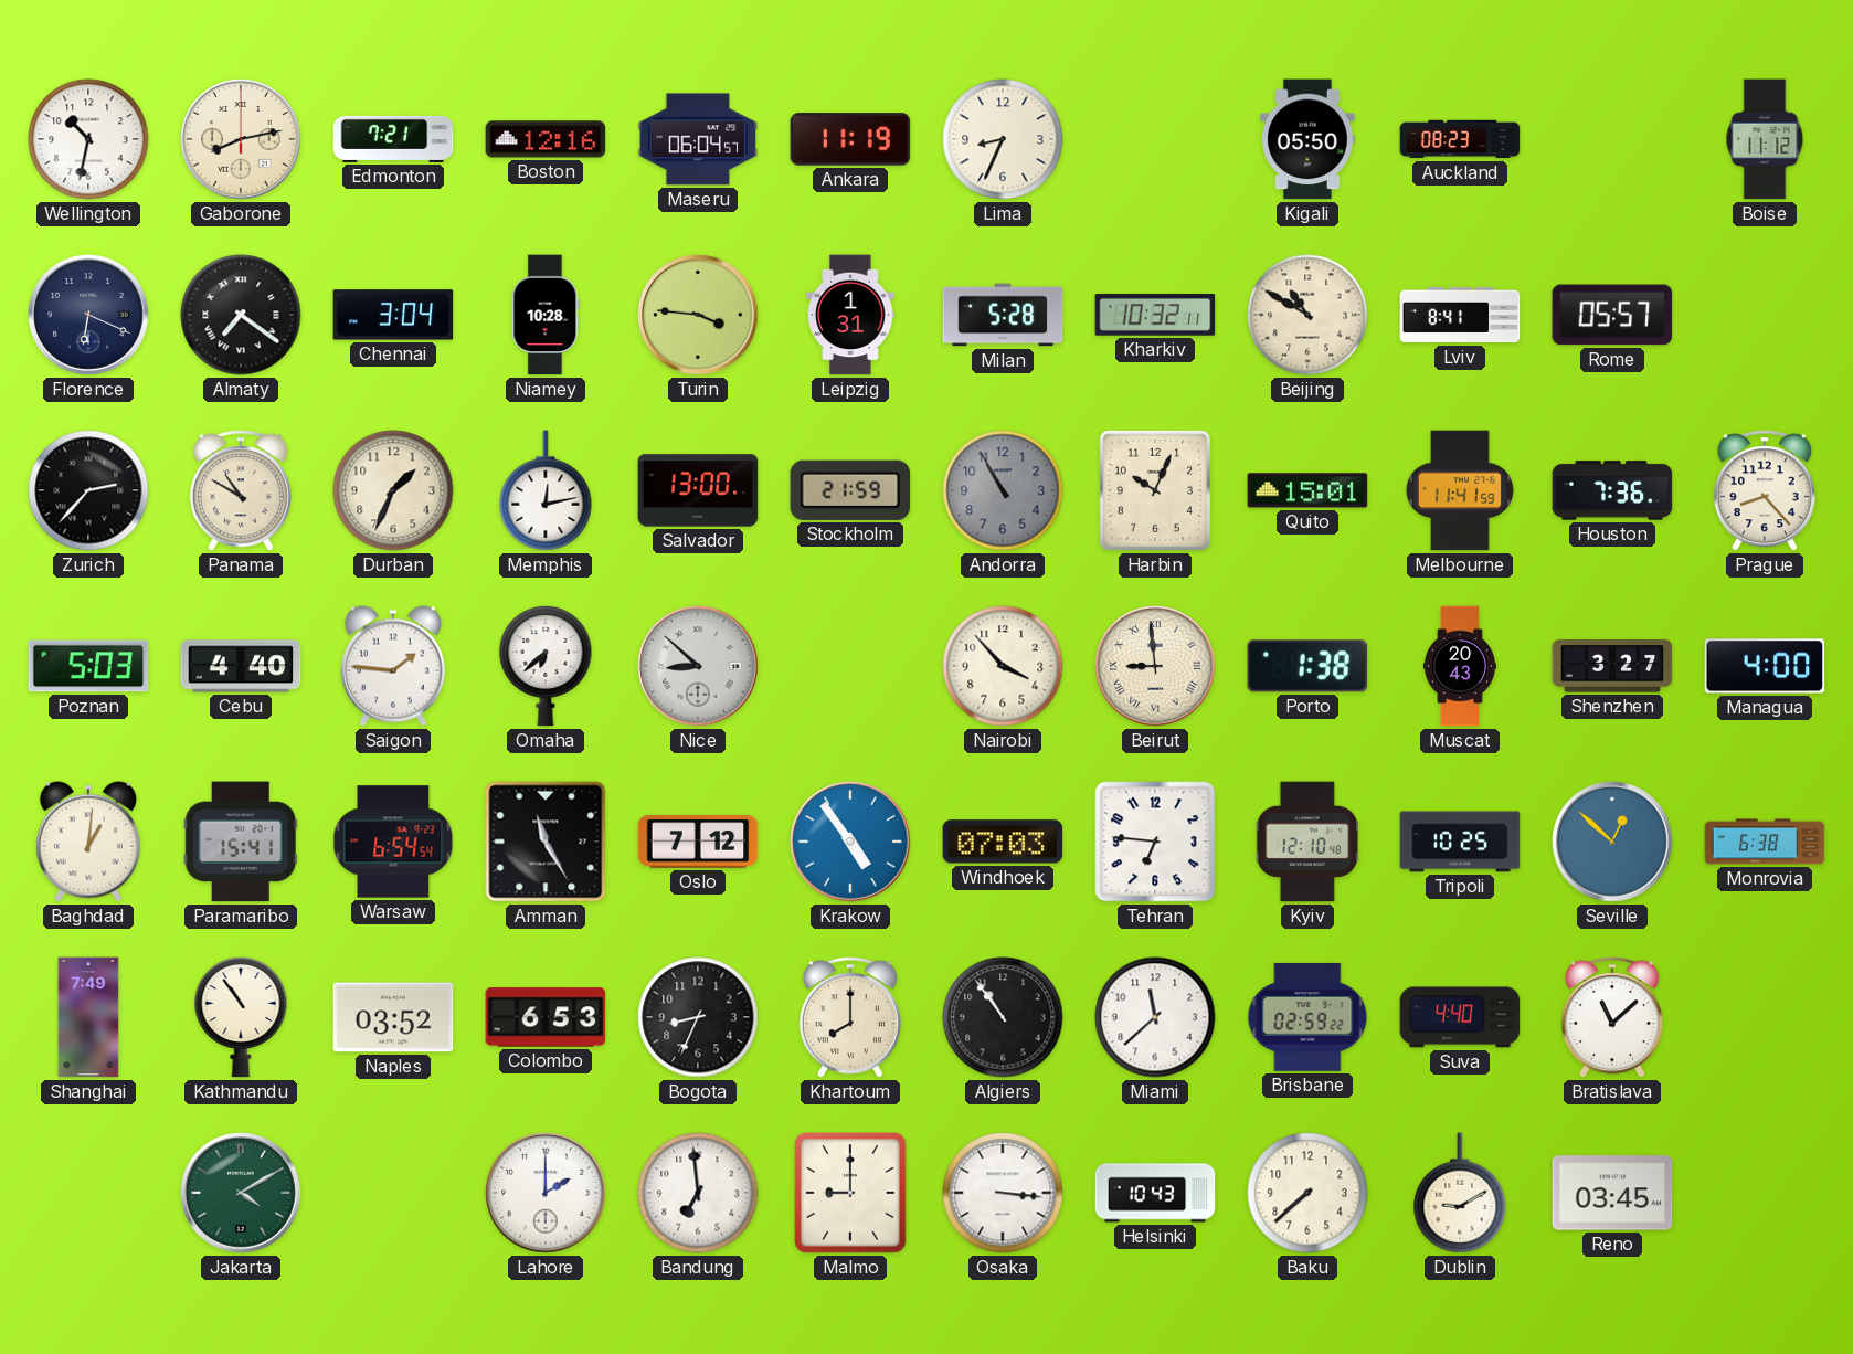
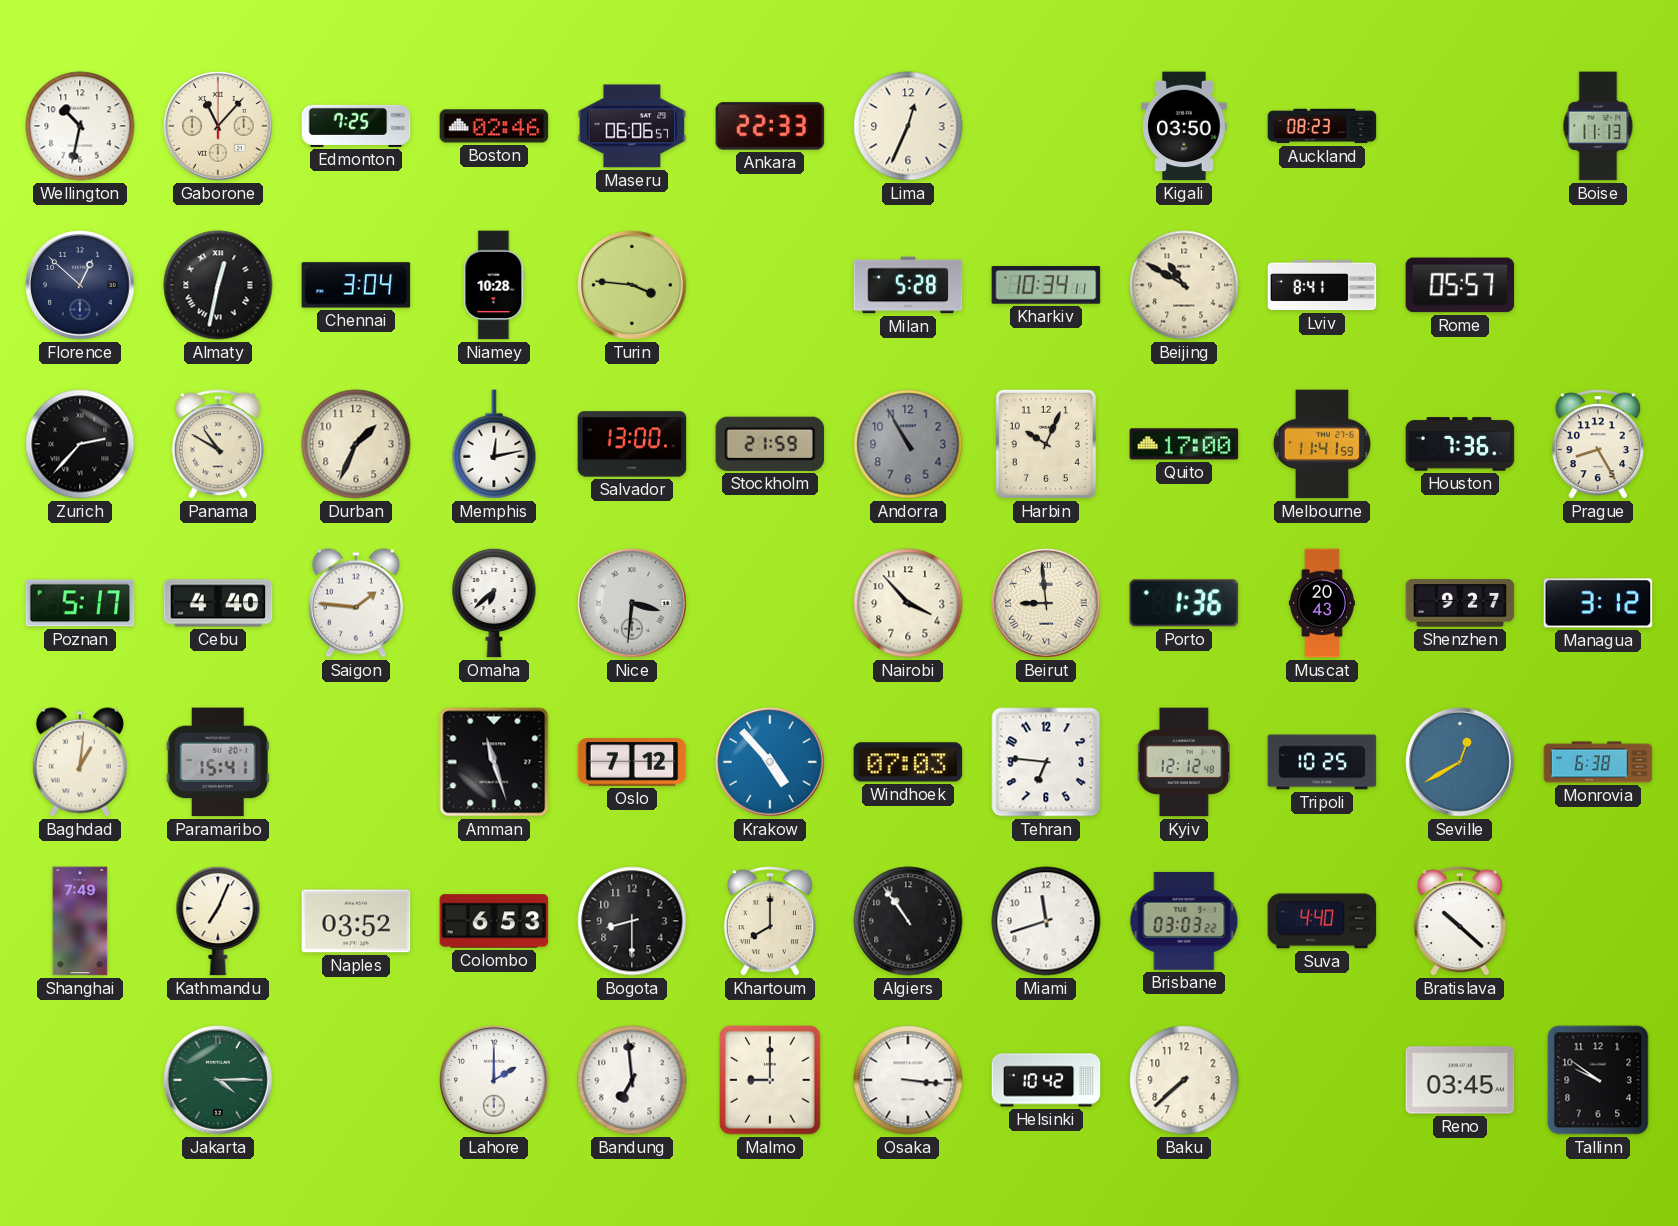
Gaborone: 8:13 -> 11:07
Edmonton: 7:21 -> 7:25
Boston: 12:16 -> 02:46
Maseru: 06:04 -> 06:06
Ankara: 11:19 -> 22:33
Lima: 8:34 -> 12:34
Kigali: 05:50 -> 03:50
Boise: 11:12 -> 11:13
Florence: 6:19 -> 12:52
Almaty: 7:21 -> 12:32
Leipzig: 1:31 -> none
Kharkiv: 10:32 -> 10:34
Quito: 15:01 -> 17:00
Prague: 8:23 -> 8:25
Poznan: 5:03 -> 5:17
Nice: 8:52 -> 3:31
Porto: 1:38 -> 1:36
Shenzhen: 3:27 -> 9:27
Managua: 4:00 -> 3:12
Warsaw: 6:54 -> none
Amman: 11:25 -> 11:27
Krakow: 4:54 -> 4:53
Kyiv: 12:10 -> 12:12
Seville: 12:52 -> 12:40
Kathmandu: 10:54 -> 7:04
Bogota: 8:34 -> 8:30
Miami: 11:38 -> 11:42
Brisbane: 02:59 -> 03:03
Bratislava: 11:08 -> 10:22
Jakarta: 4:10 -> 4:15
Helsinki: 10:43 -> 10:42
Dublin: 9:10 -> none
Tallinn: none -> 9:51
